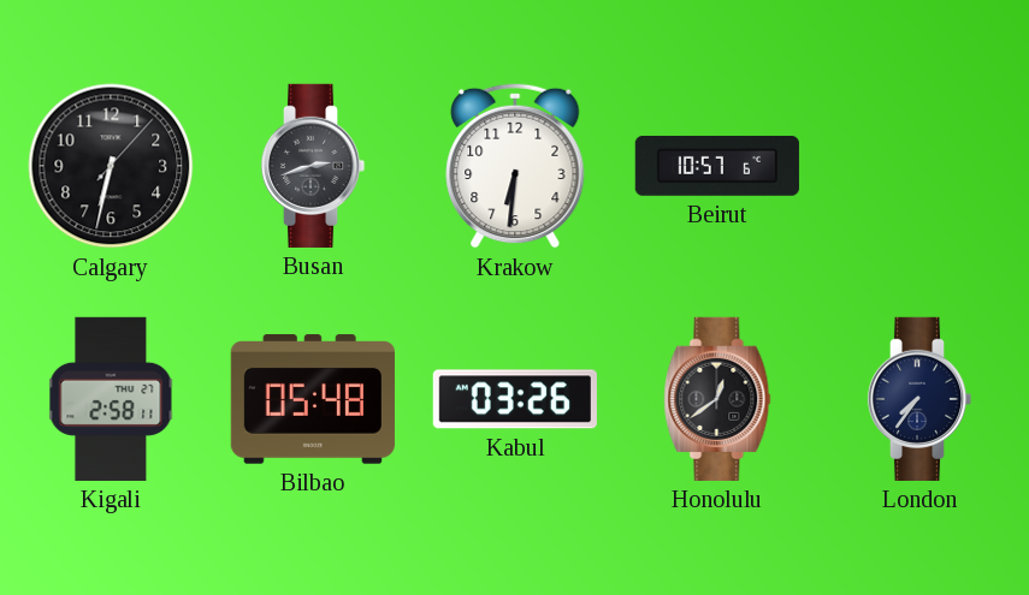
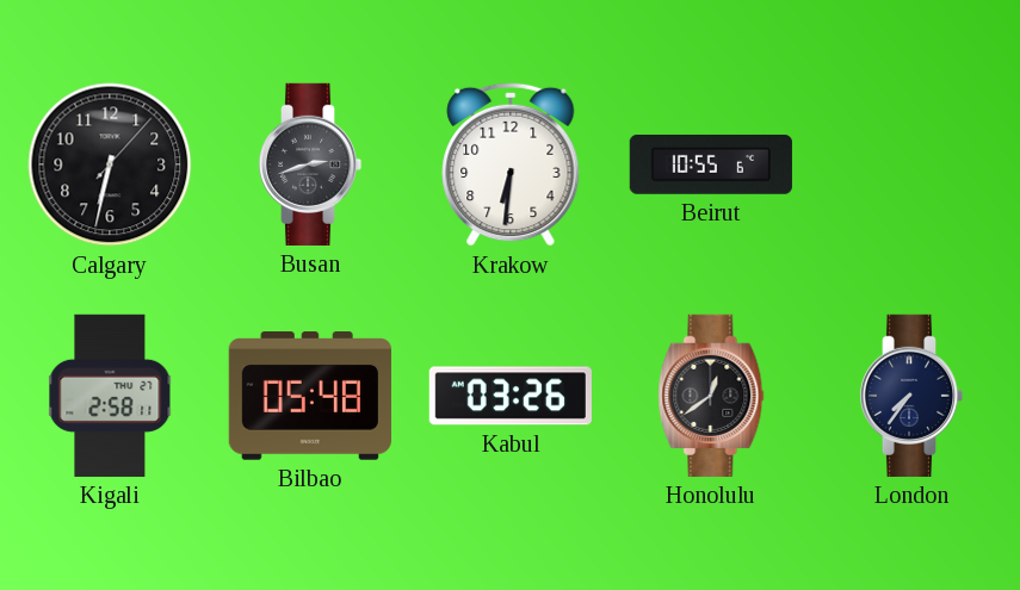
Beirut: 10:57 -> 10:55
